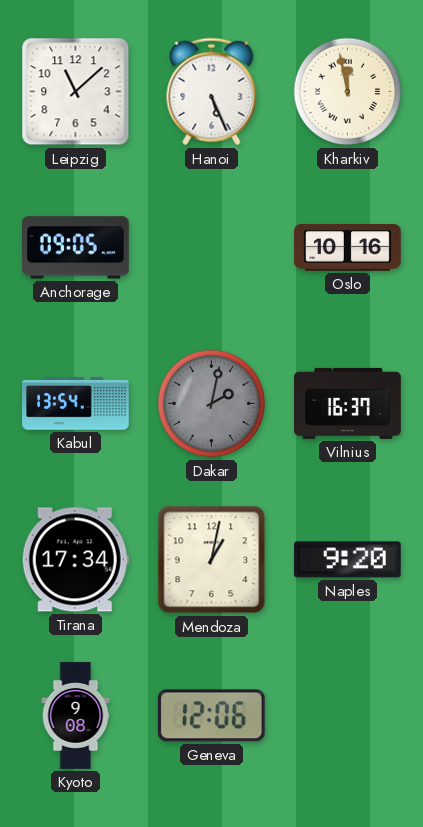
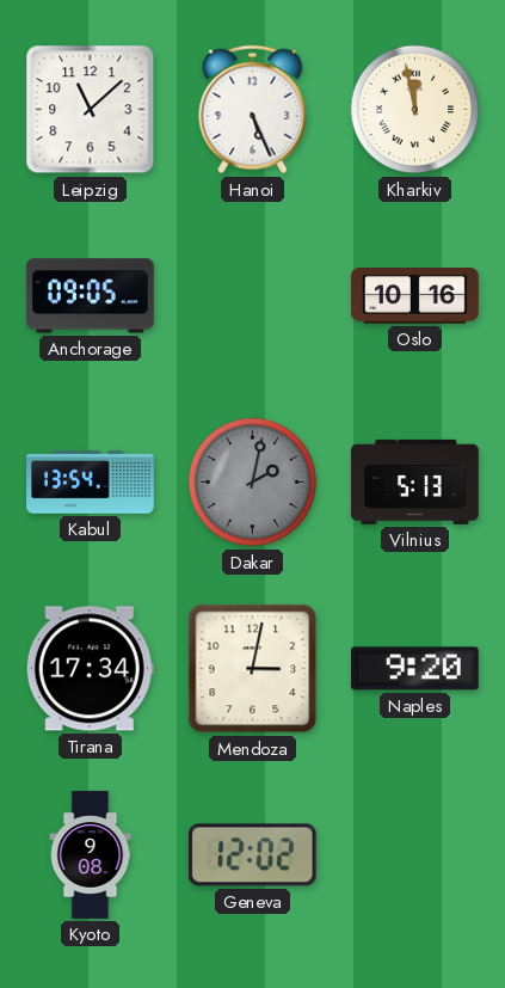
Vilnius: 16:37 -> 5:13
Mendoza: 1:02 -> 3:02
Geneva: 12:06 -> 12:02
